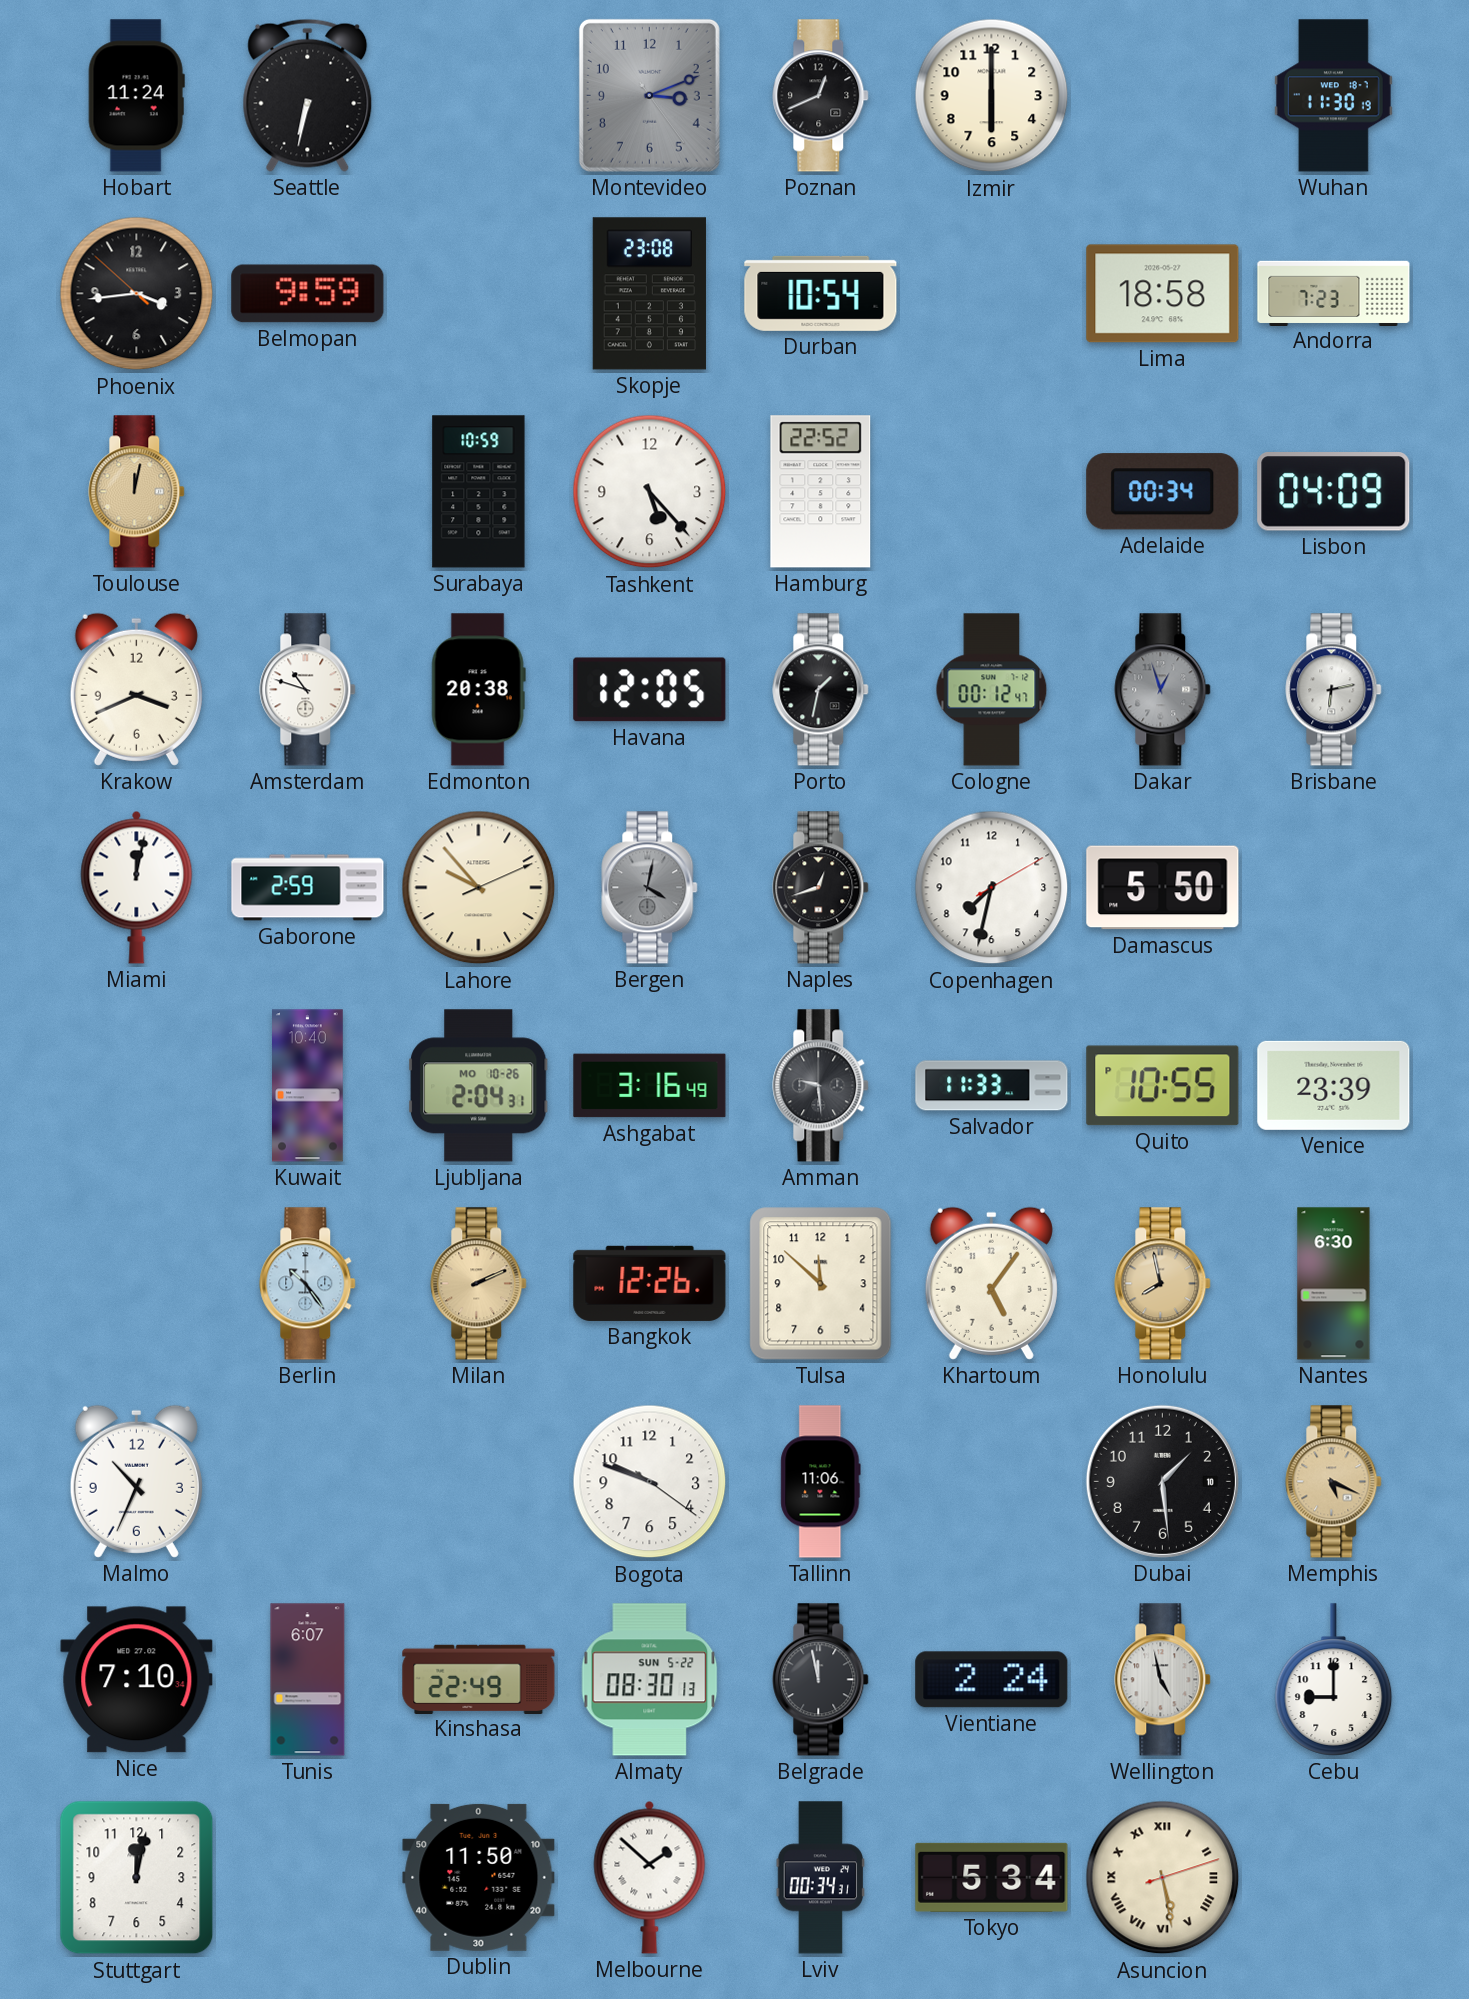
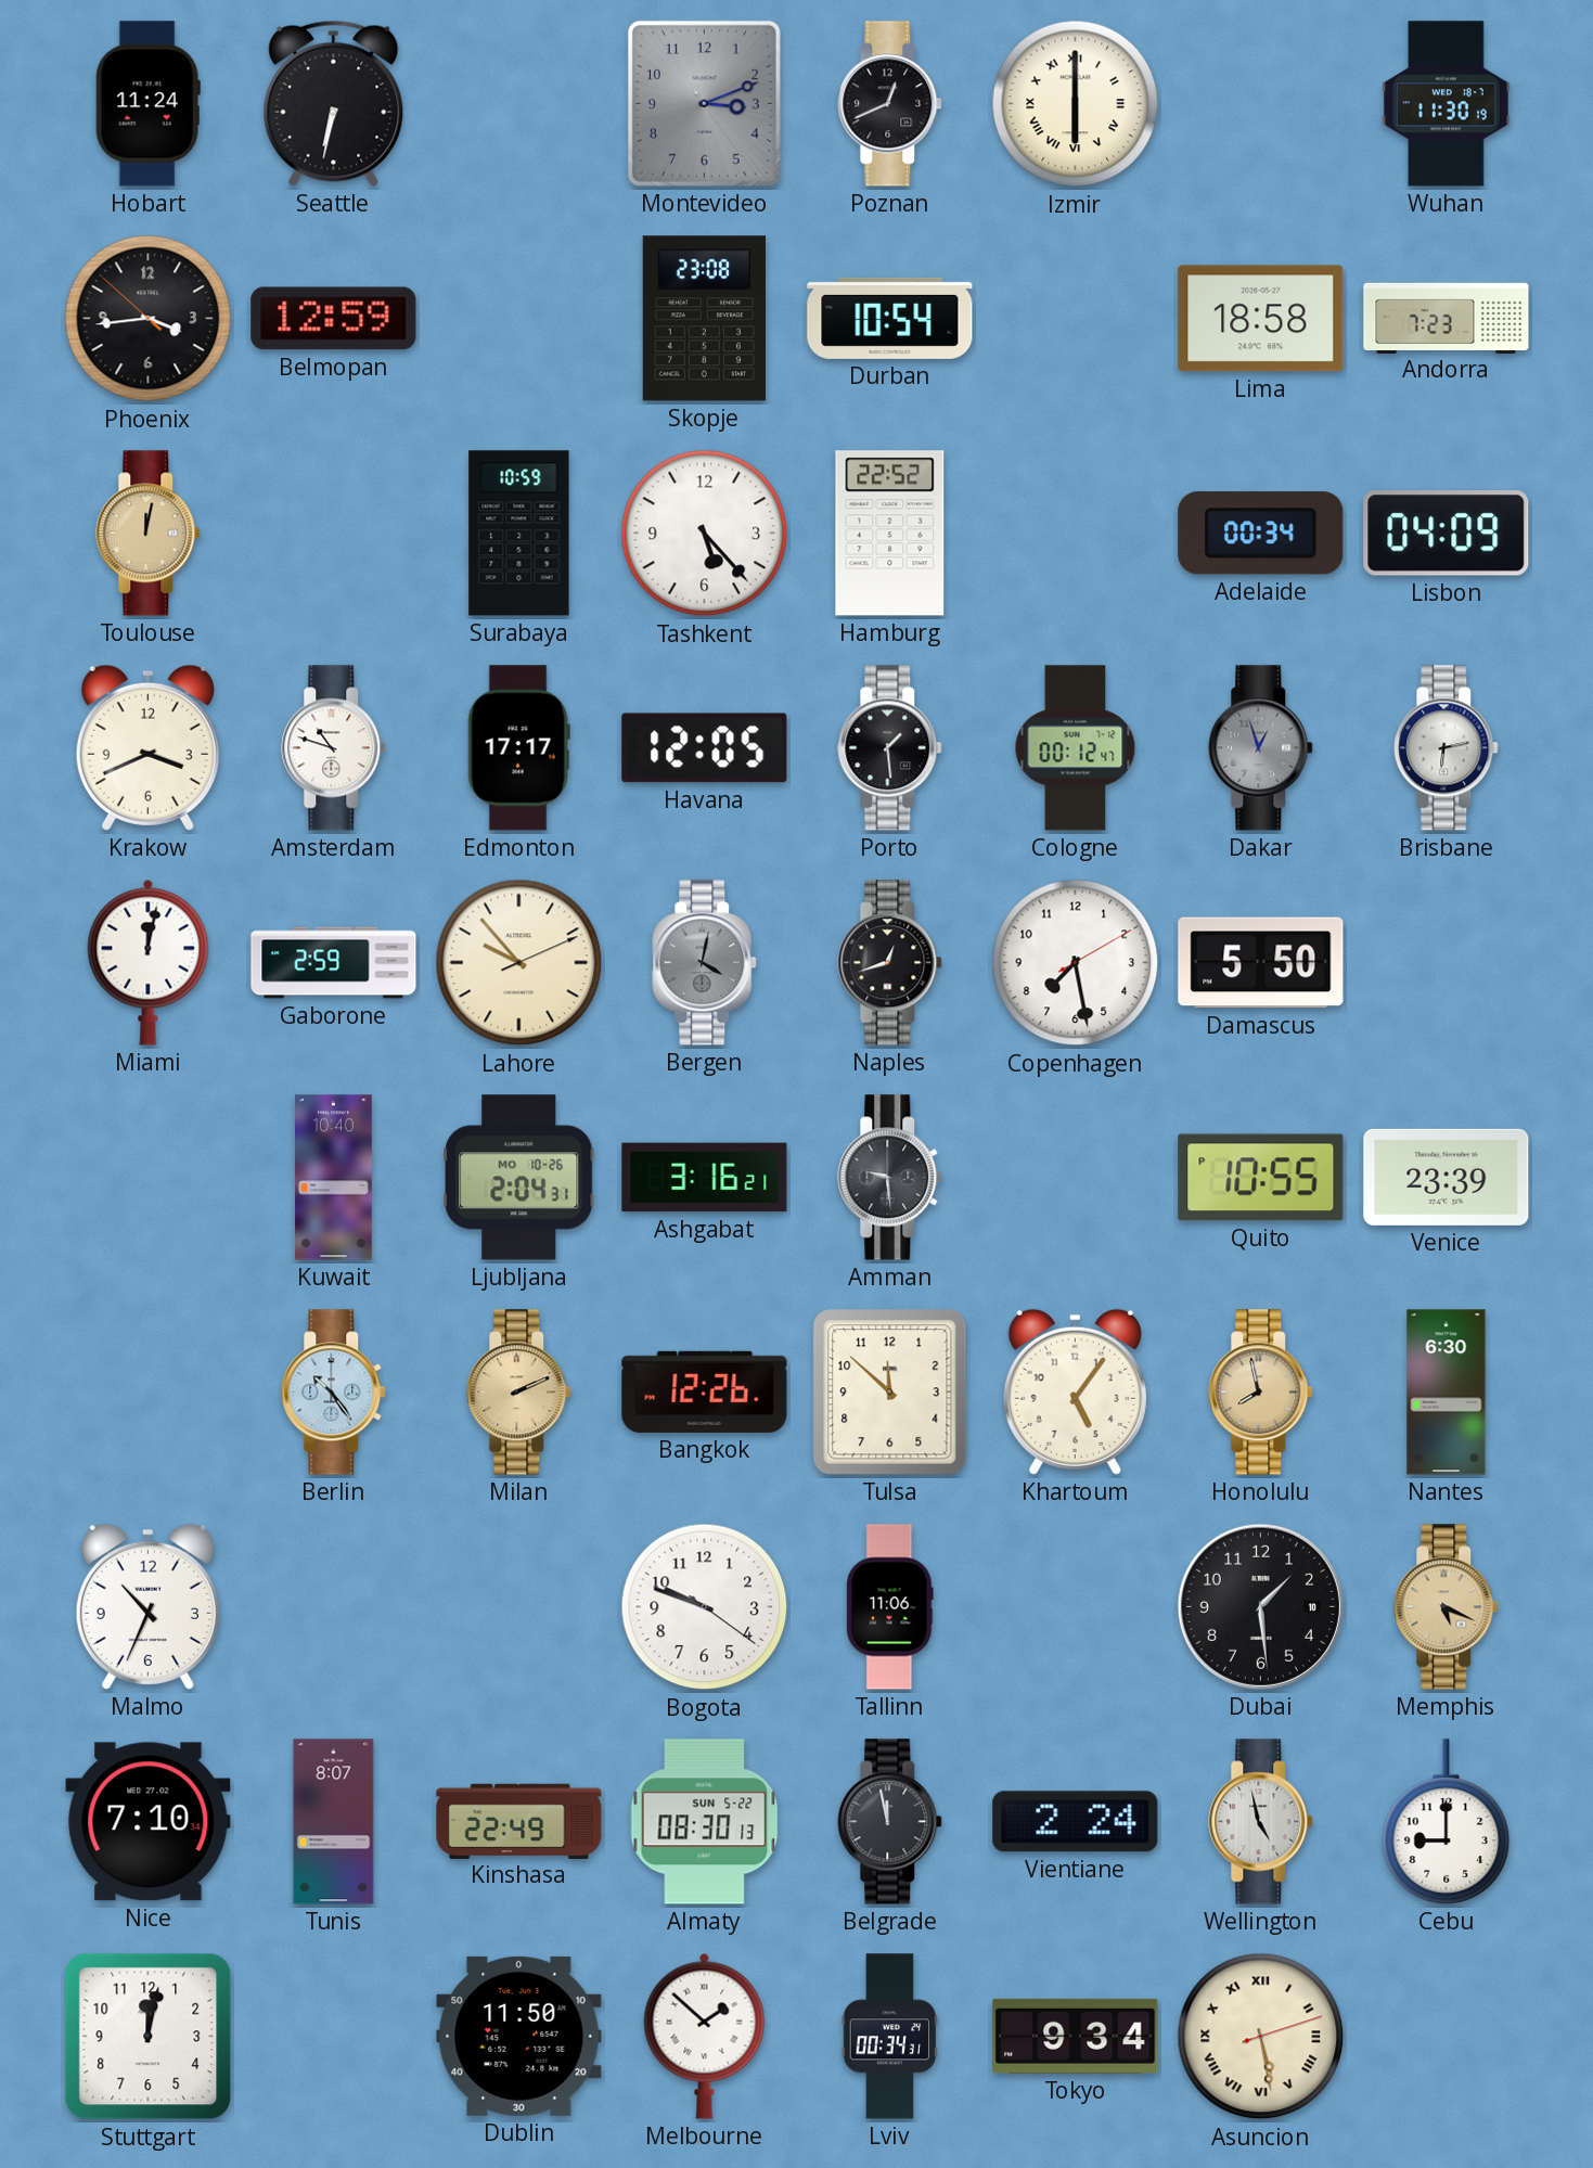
Izmir numerals: Arabic -> Roman
Belmopan: 9:59 -> 12:59
Edmonton: 20:38 -> 17:17
Porto: 1:32 -> 1:29
Copenhagen: 7:32 -> 7:28
Ashgabat: 3:16:49 -> 3:16:21
Salvador: 11:33 -> none
Tunis: 6:07 -> 8:07
Tokyo: 5:34 -> 9:34
